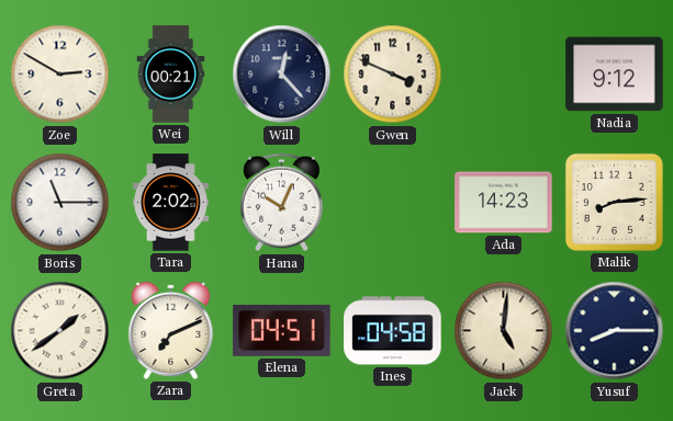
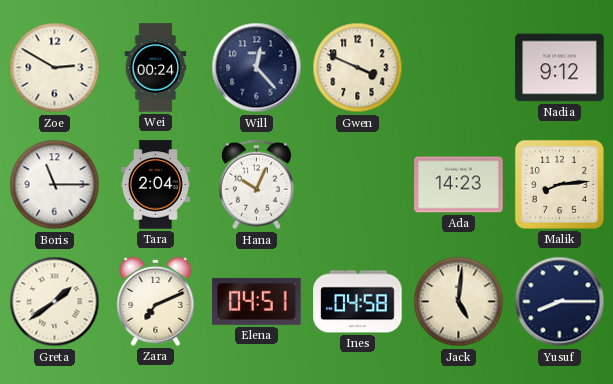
Wei: 00:21 -> 00:24
Tara: 2:02 -> 2:04
